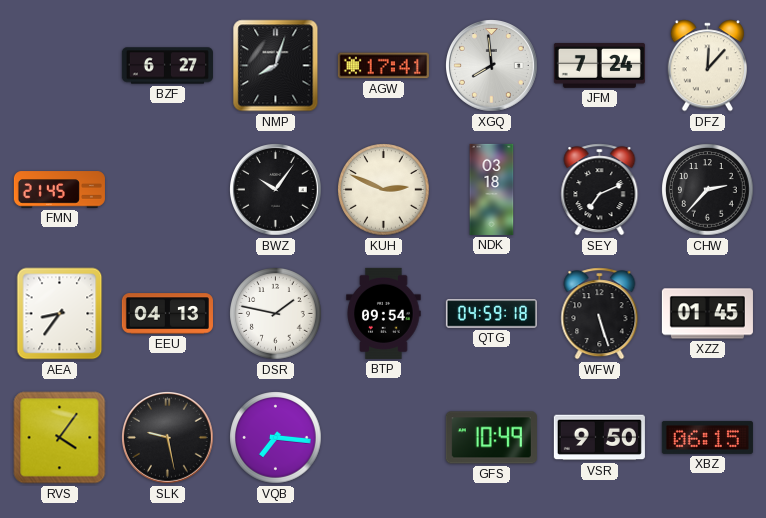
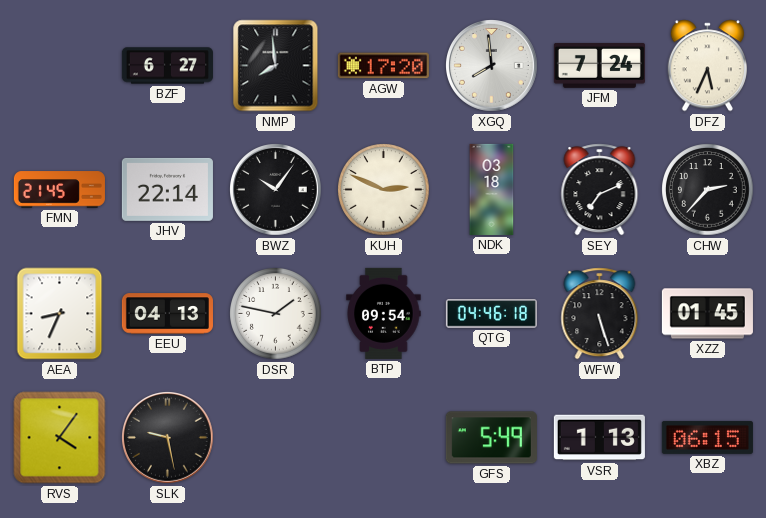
NMP: 8:03 -> 7:59
AGW: 17:41 -> 17:20
DFZ: 12:07 -> 5:34
JHV: none -> 22:14
AEA: 8:36 -> 8:34
QTG: 04:59 -> 04:46
VQB: 7:16 -> none
GFS: 10:49 -> 5:49
VSR: 9:50 -> 1:13
